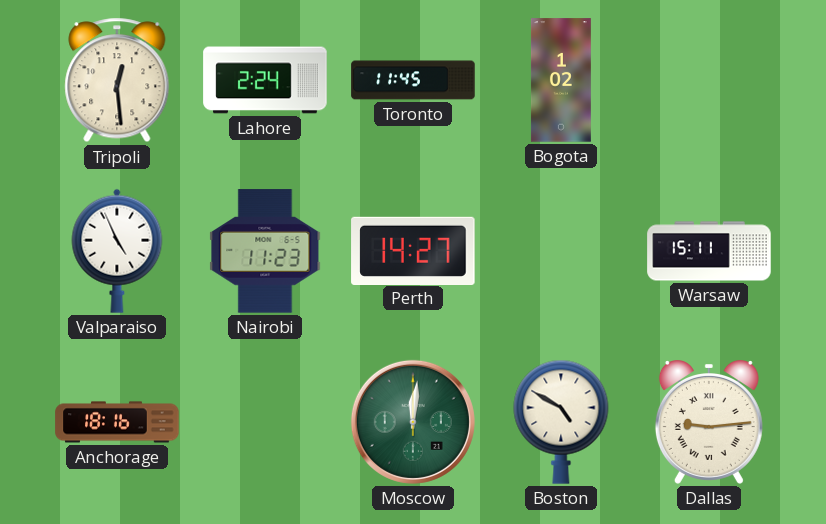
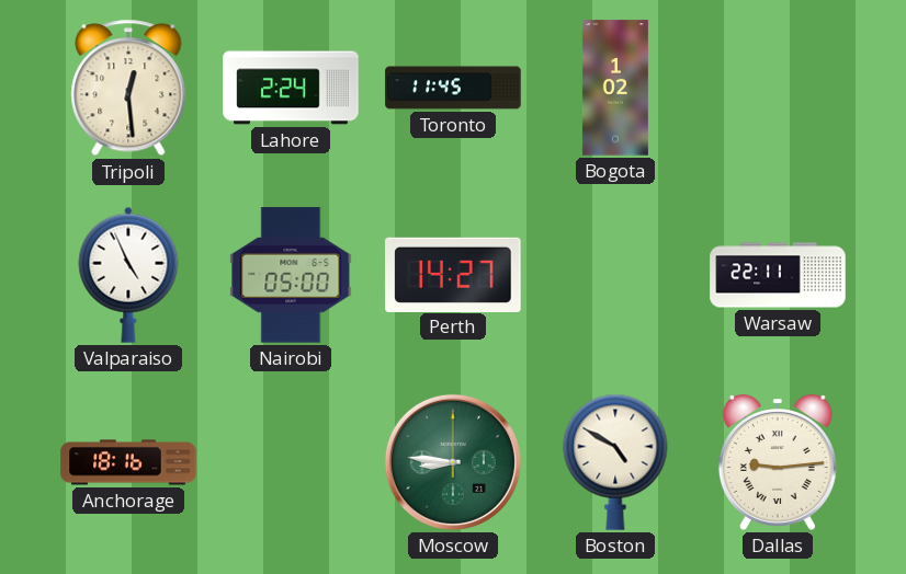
Nairobi: 11:23 -> 05:00
Warsaw: 15:11 -> 22:11
Moscow: 12:01 -> 8:46
